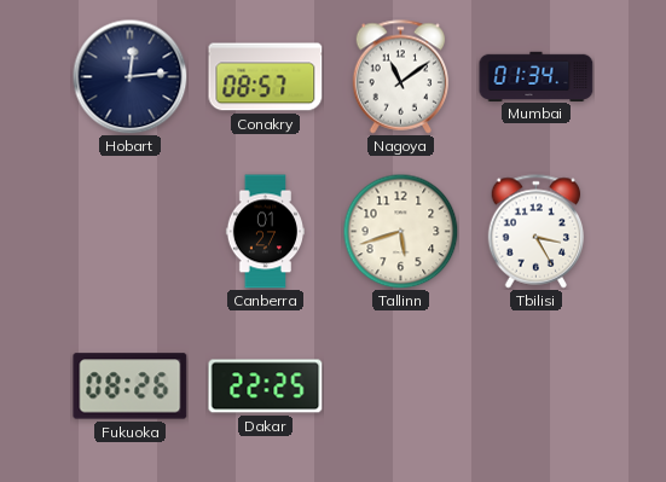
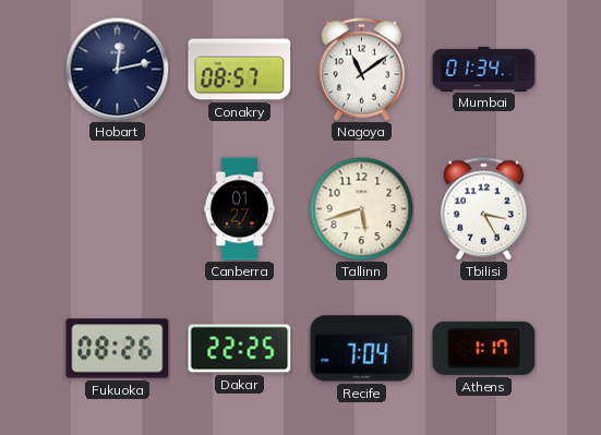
Hobart: 12:14 -> 12:13
Recife: none -> 7:04
Athens: none -> 1:17
